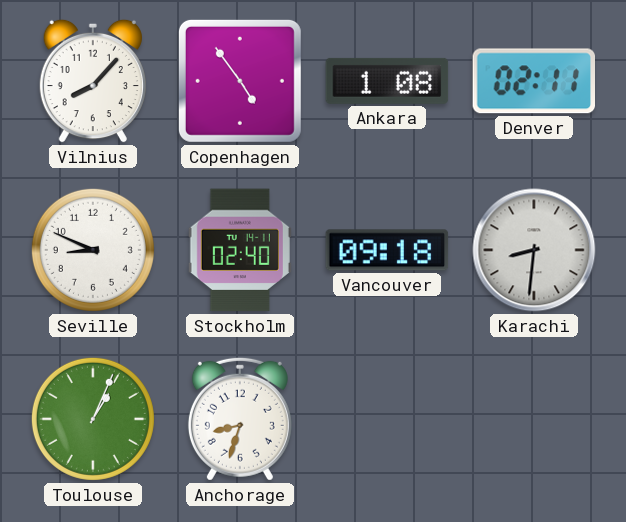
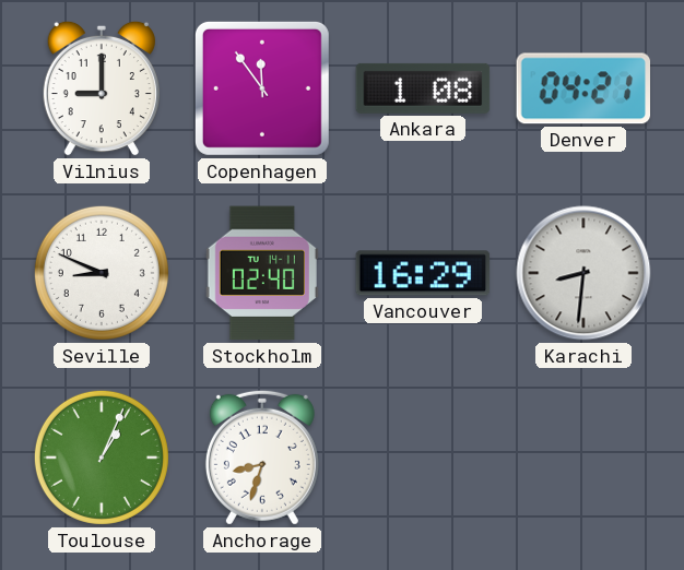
Vilnius: 8:07 -> 9:00
Copenhagen: 4:54 -> 11:54
Denver: 02:11 -> 04:21
Vancouver: 09:18 -> 16:29
